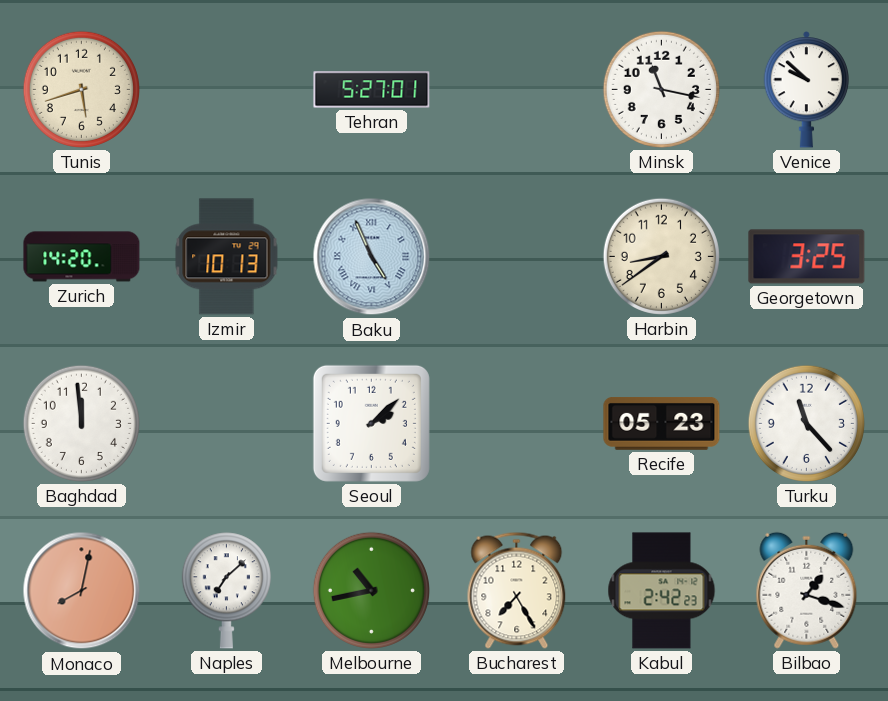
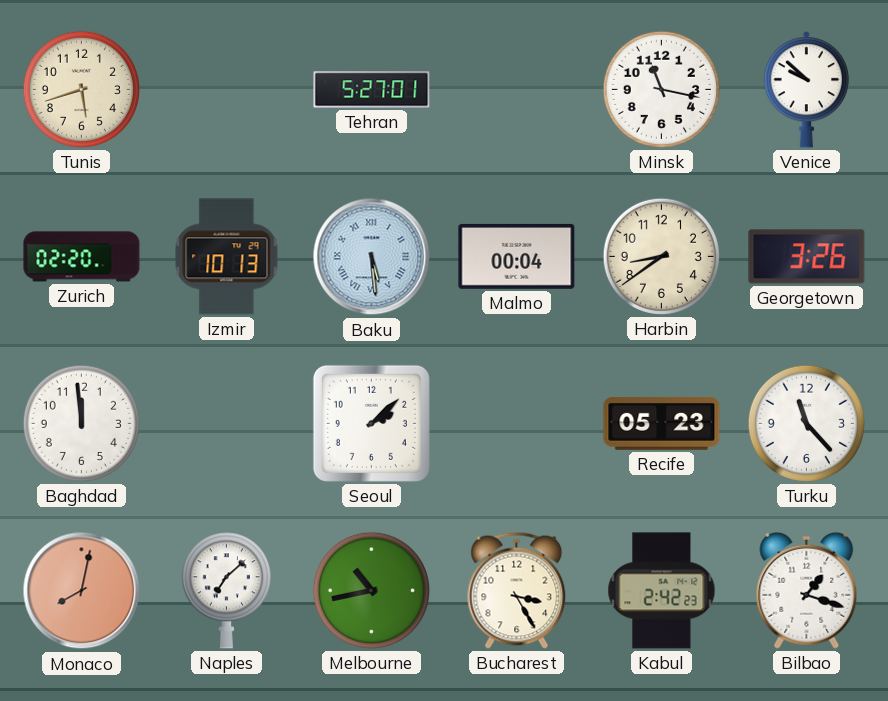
Zurich: 14:20 -> 02:20
Baku: 4:56 -> 5:29
Malmo: none -> 00:04
Georgetown: 3:25 -> 3:26
Bucharest: 7:25 -> 3:25
